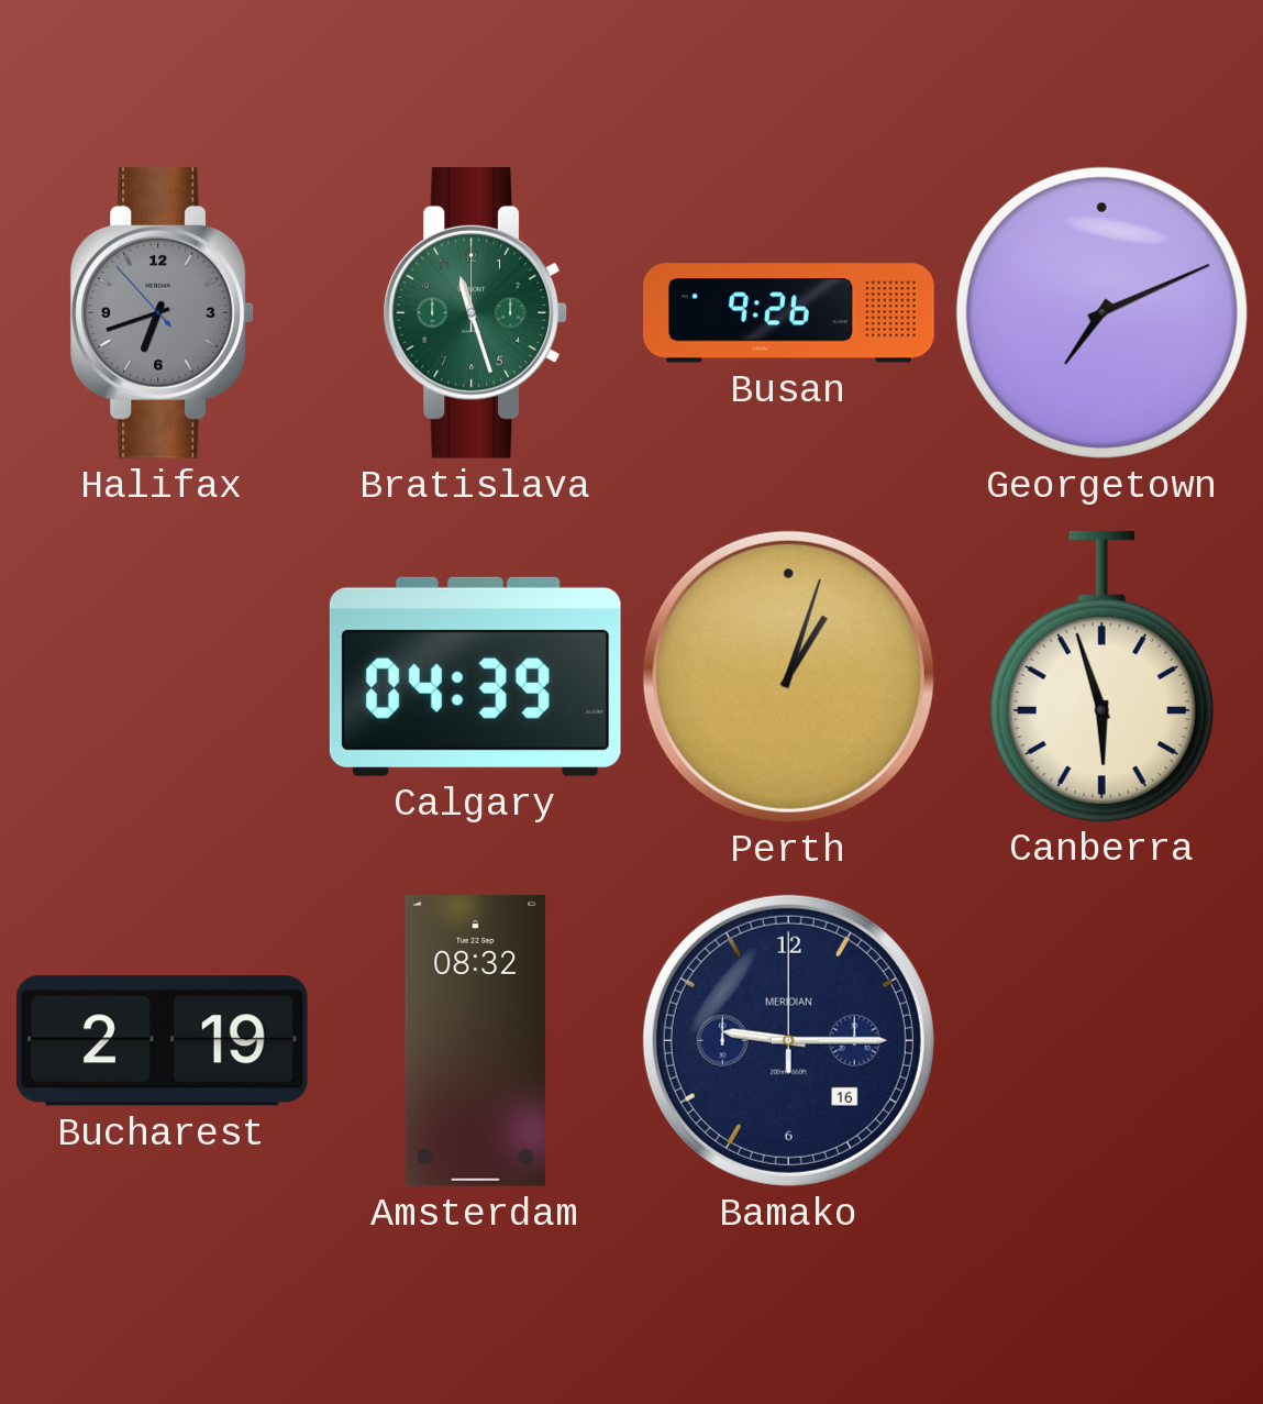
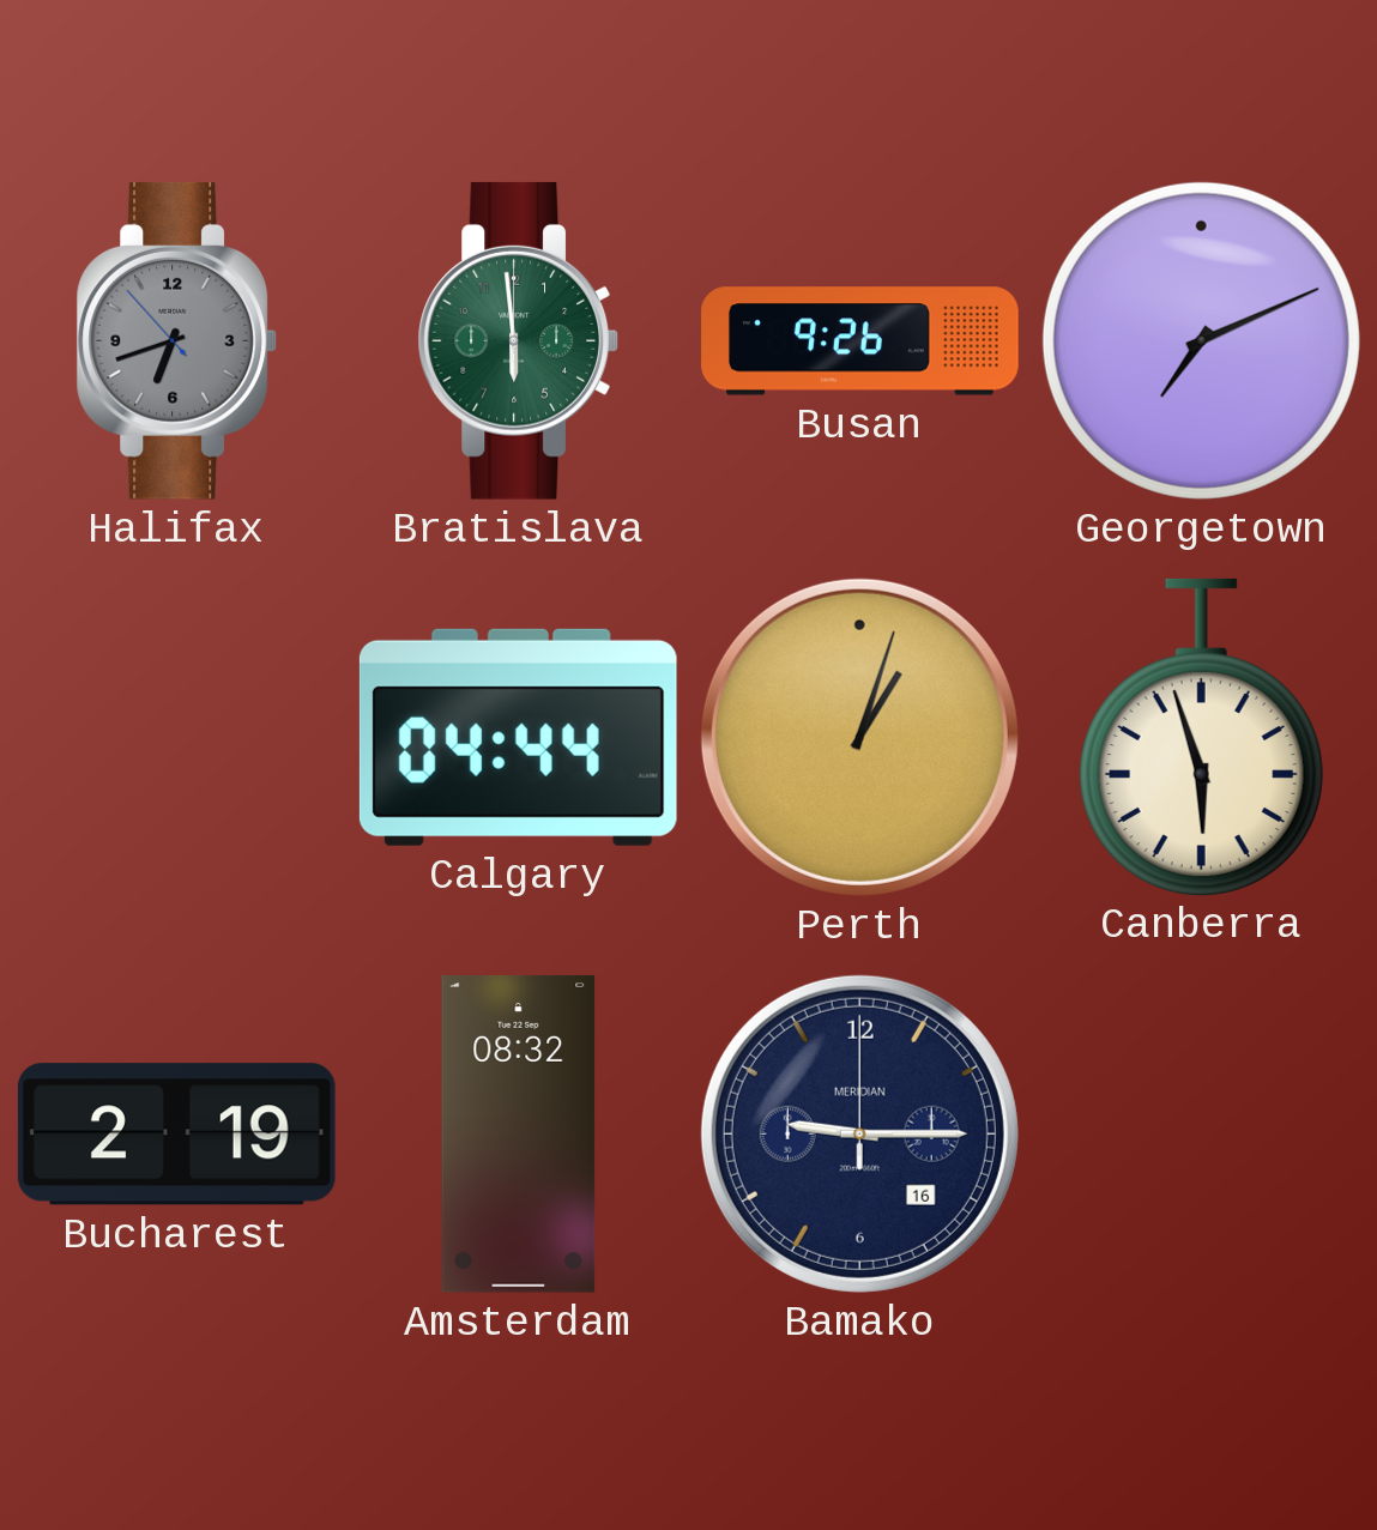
Bratislava: 11:27 -> 5:59
Calgary: 04:39 -> 04:44
